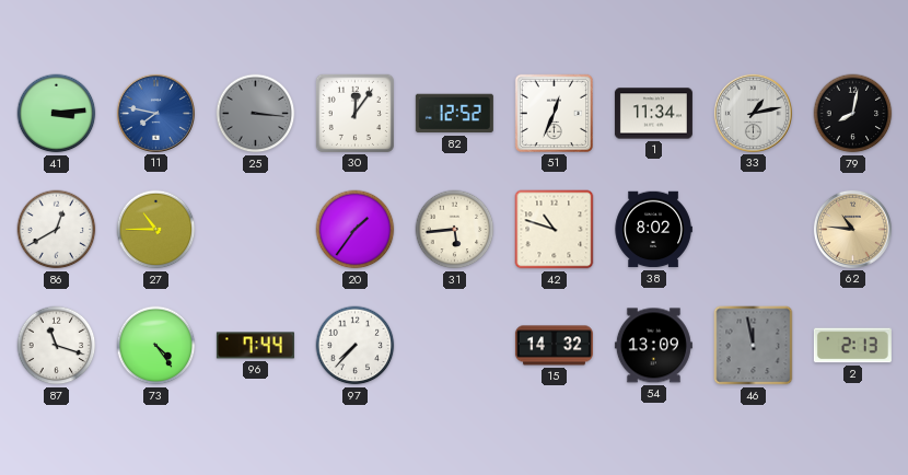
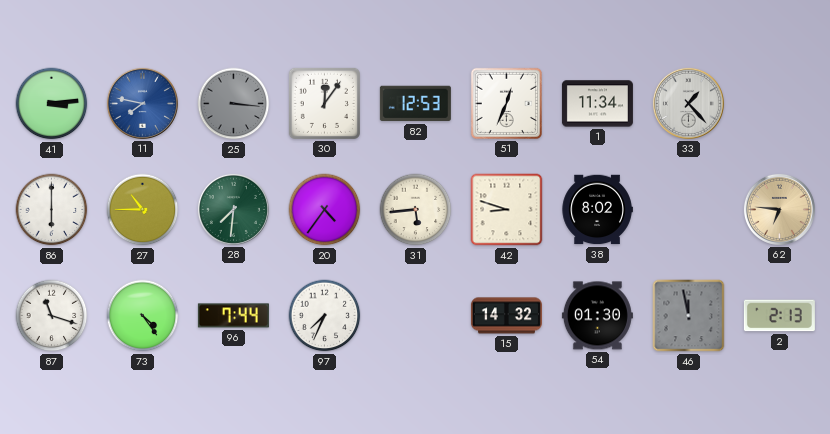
82: 12:52 -> 12:53
33: 1:13 -> 1:23
79: 8:02 -> none
86: 12:40 -> 6:00
28: none -> 7:31
20: 1:36 -> 4:36
42: 10:48 -> 8:48
62: 10:46 -> 6:46
97: 7:37 -> 7:34
54: 13:09 -> 01:30
